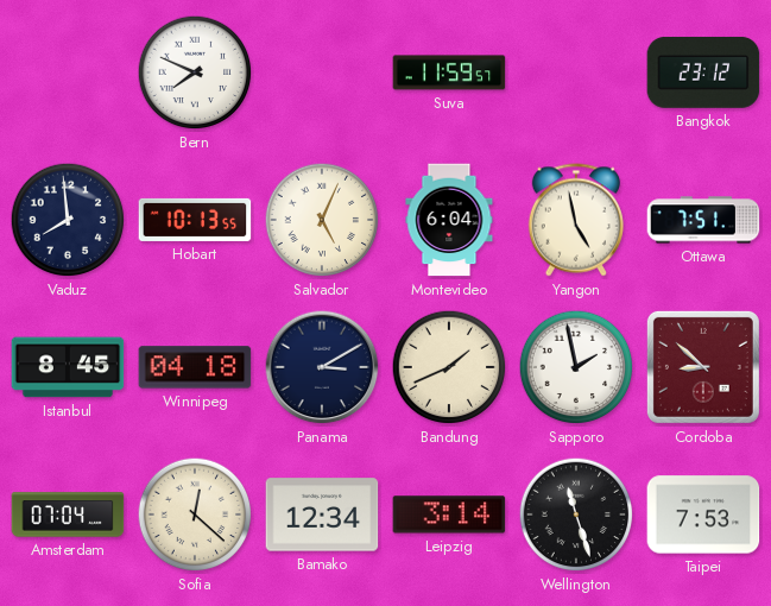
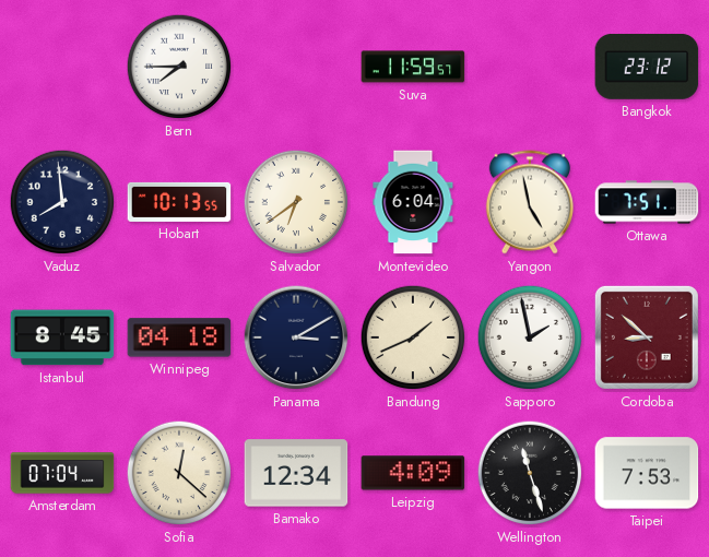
Bern: 7:49 -> 7:45
Salvador: 5:04 -> 6:39
Leipzig: 3:14 -> 4:09
